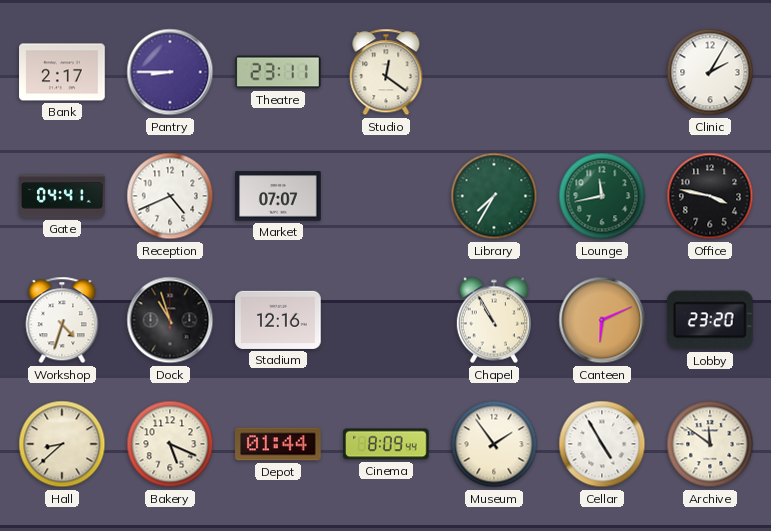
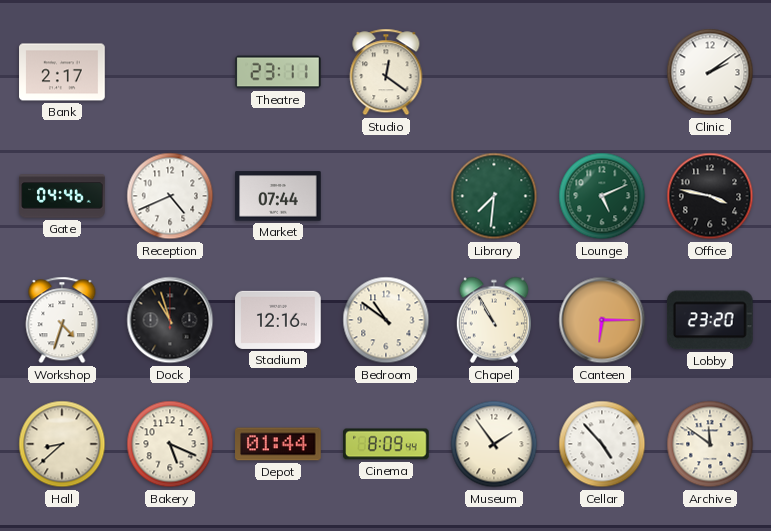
Pantry: 8:45 -> none
Clinic: 2:05 -> 2:09
Gate: 04:41 -> 04:46
Market: 07:07 -> 07:44
Library: 7:35 -> 7:31
Lounge: 11:43 -> 5:11
Bedroom: none -> 10:51
Canteen: 6:11 -> 6:15
Cellar: 4:55 -> 4:53
